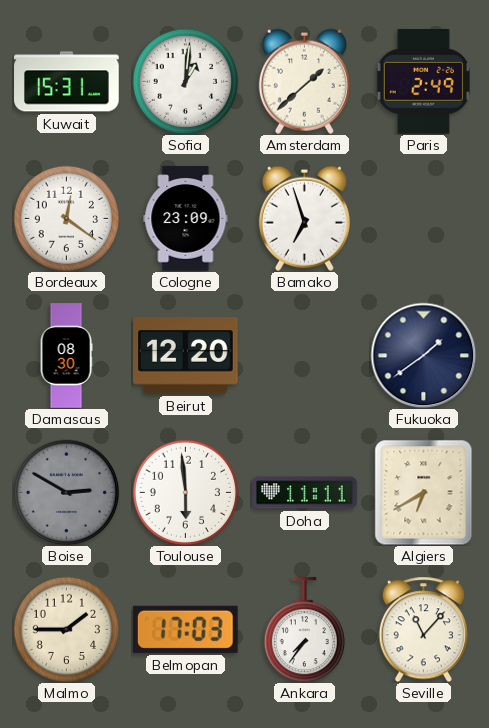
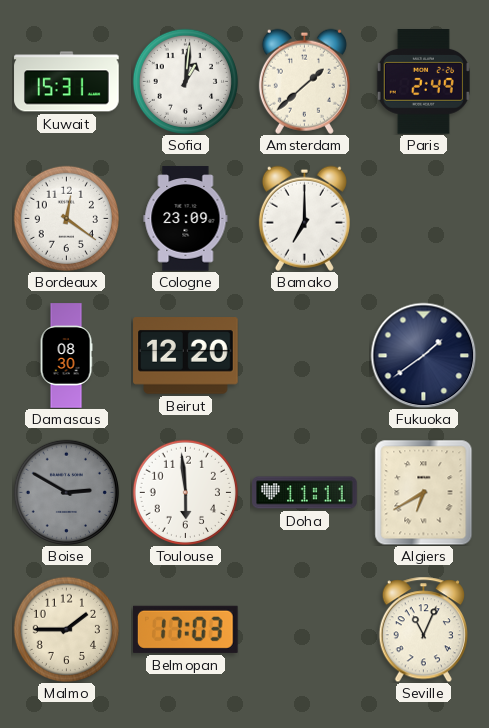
Bamako: 6:57 -> 7:00
Ankara: 7:36 -> none
Seville: 11:07 -> 11:04
